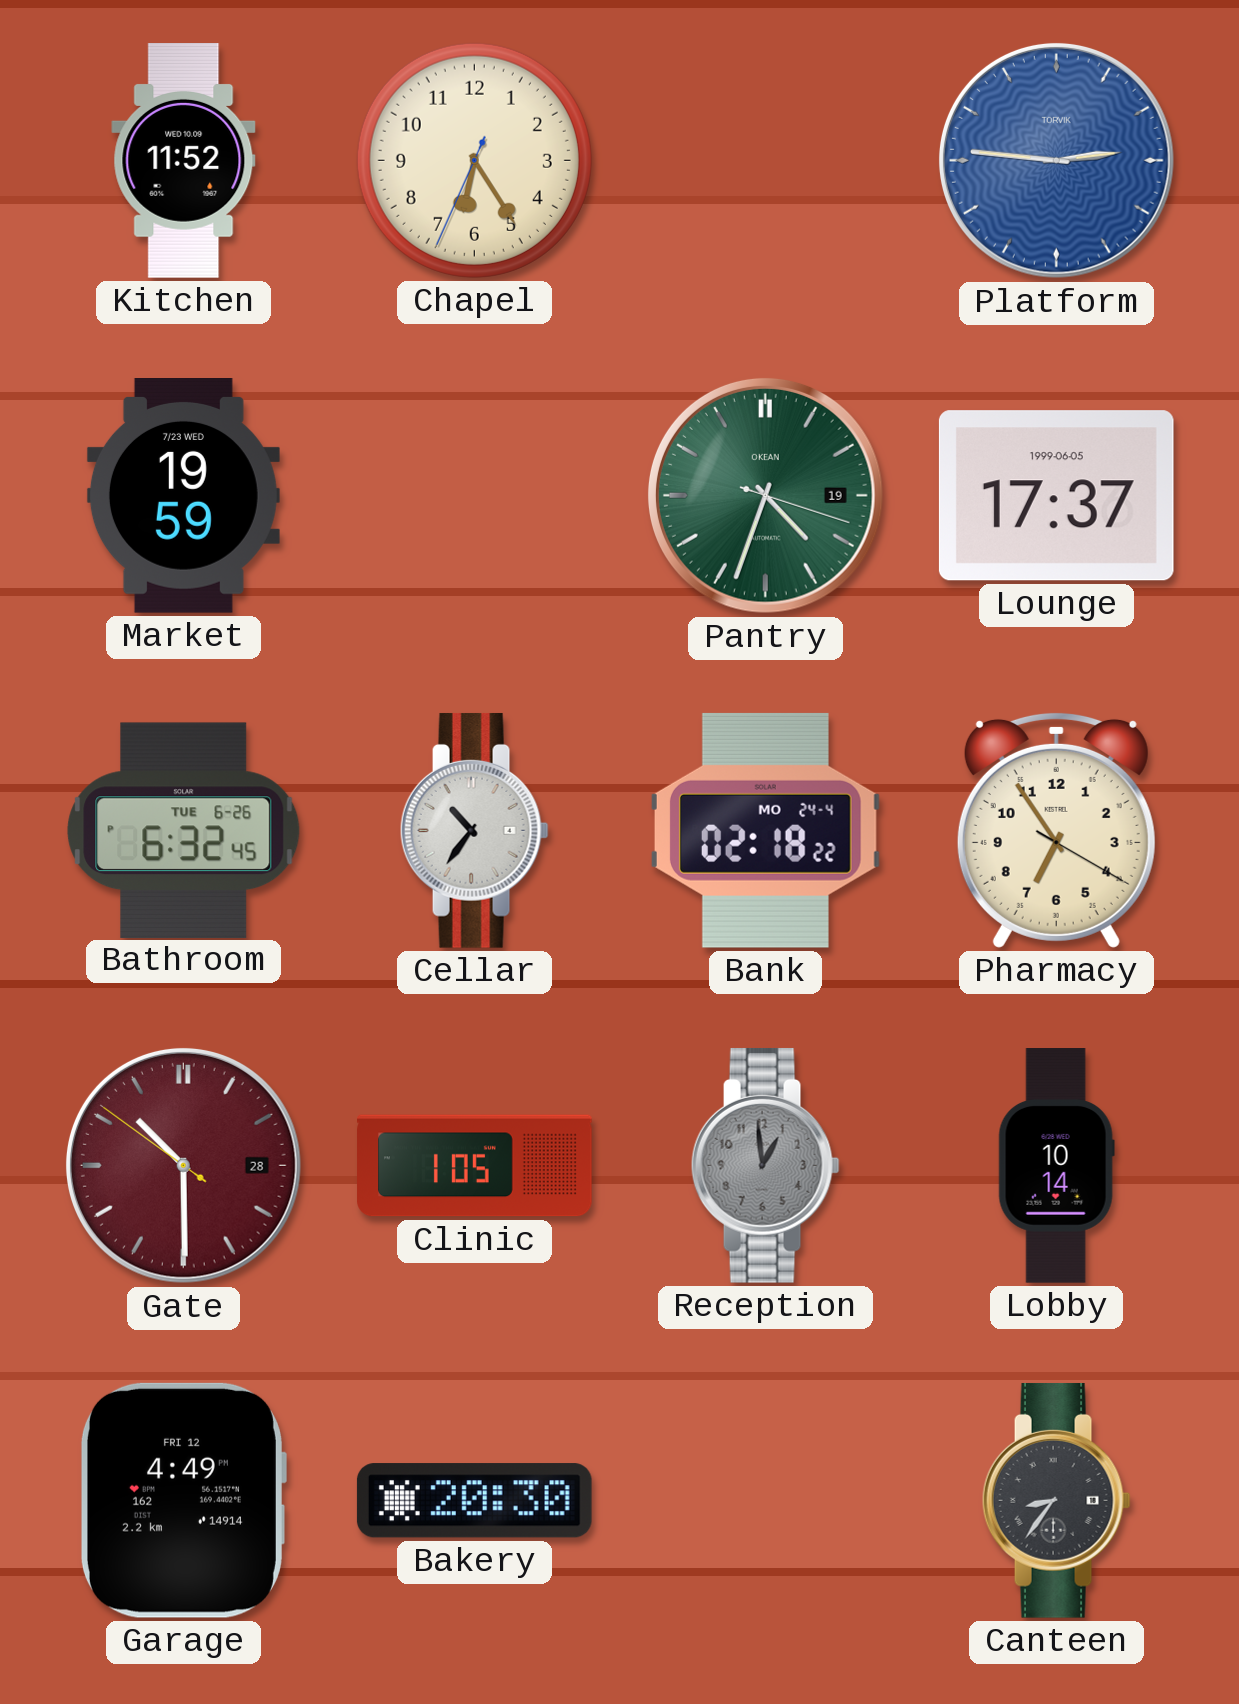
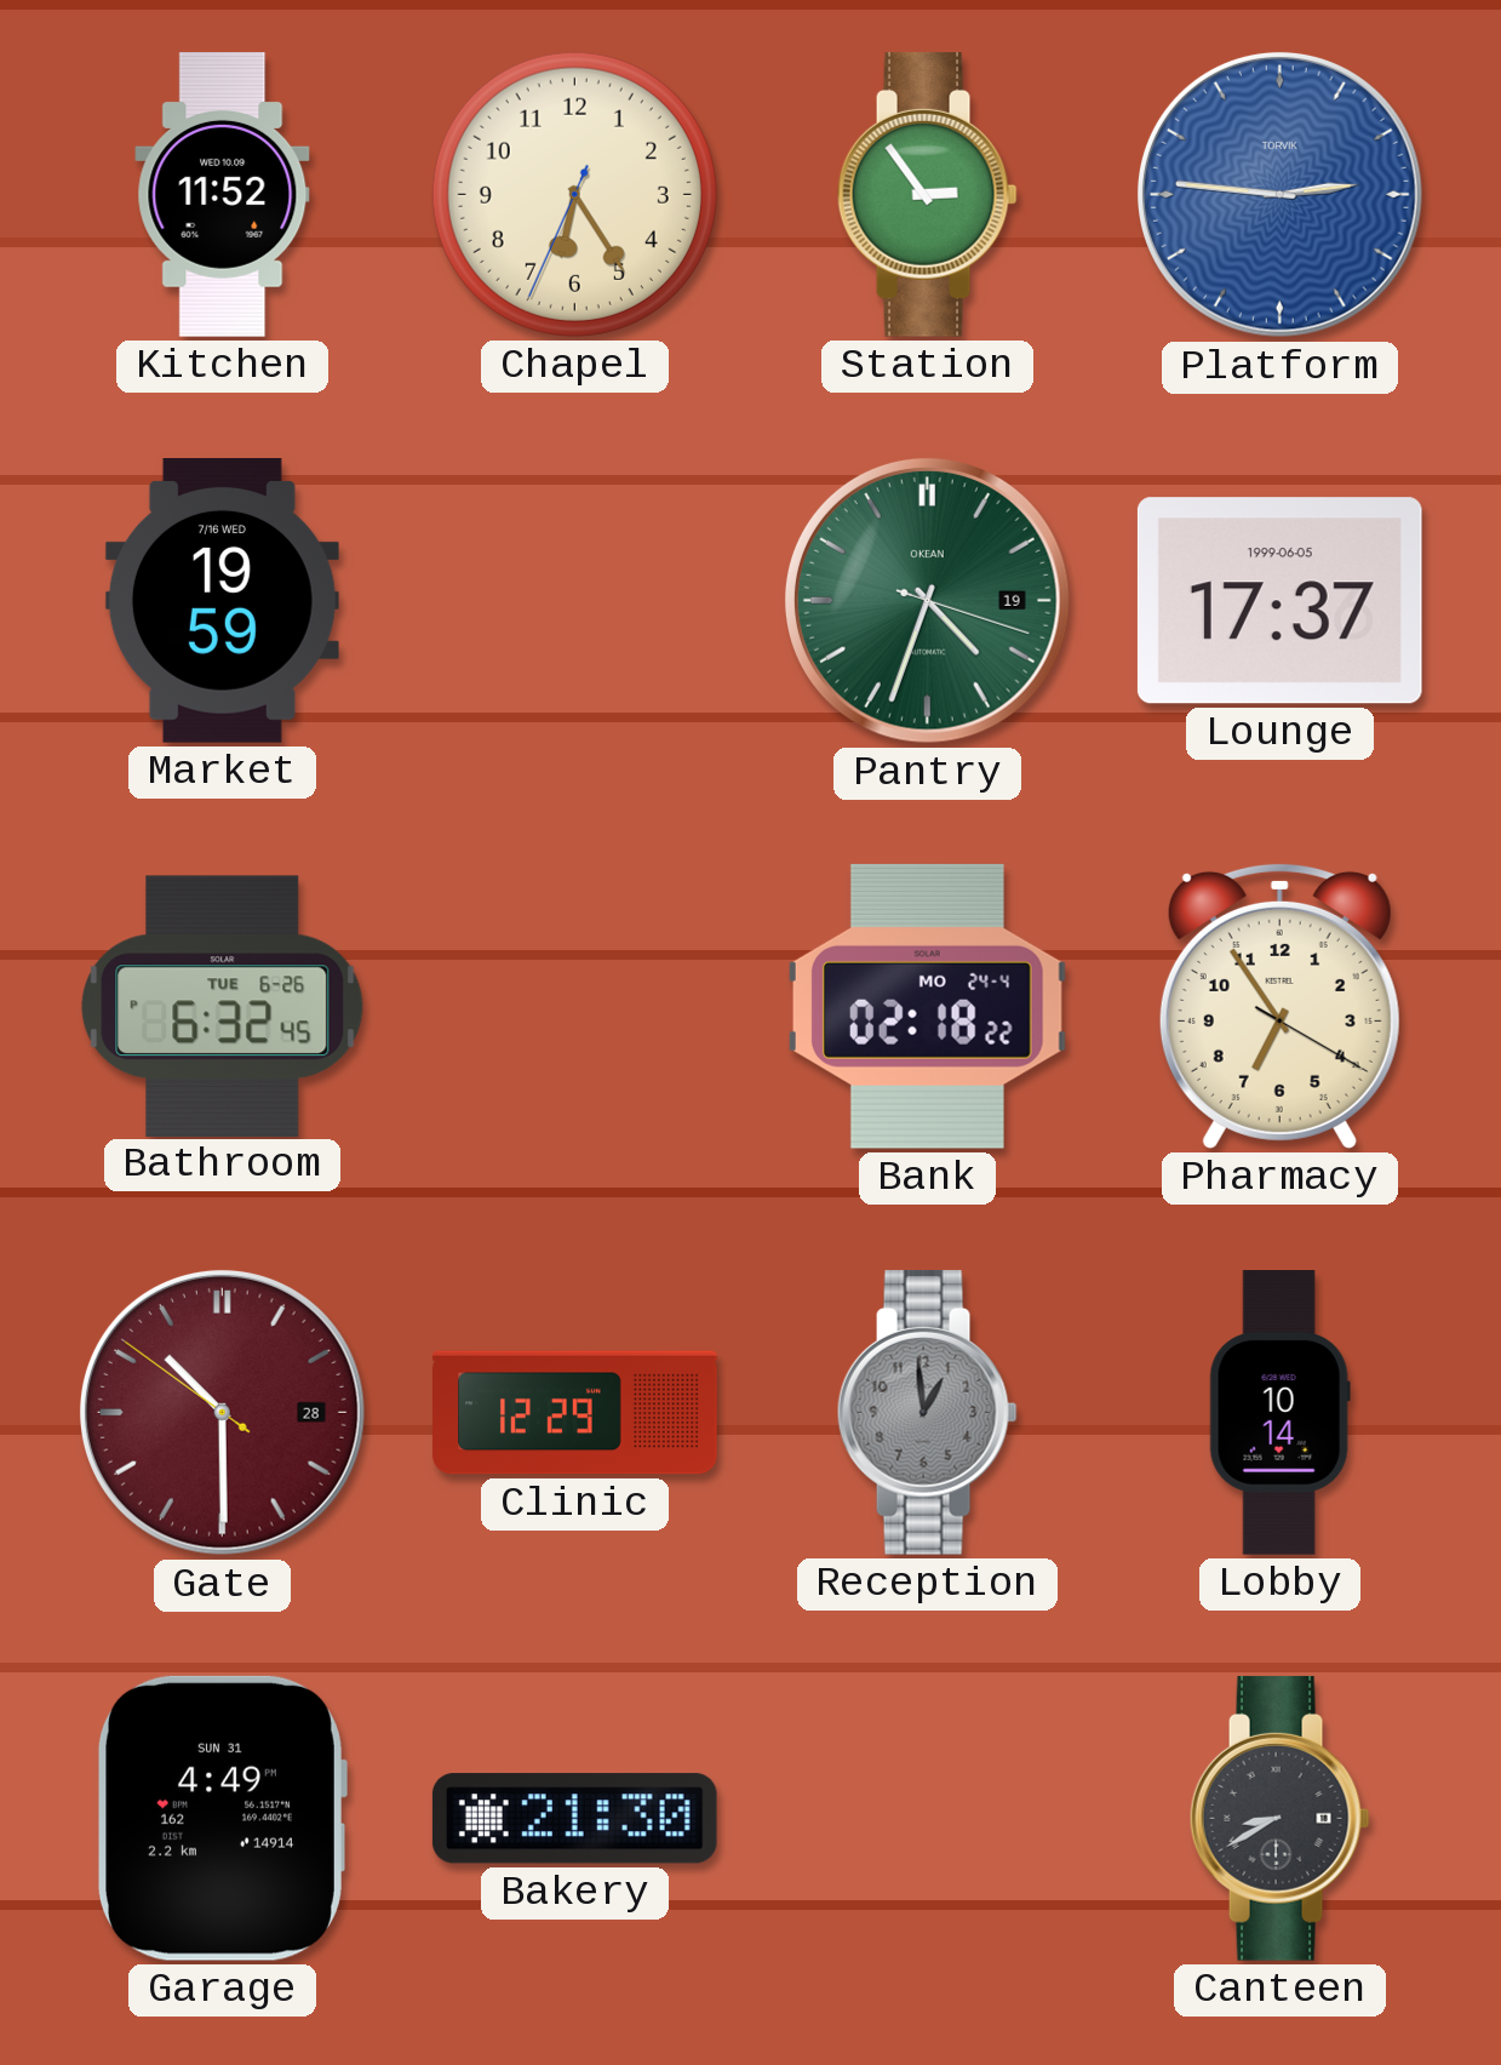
Station: none -> 2:54
Market date: 7/23 WED -> 7/16 WED
Cellar: 10:36 -> none
Clinic: 1:05 -> 12:29
Garage date: FRI 12 -> SUN 31
Bakery: 20:30 -> 21:30
Canteen: 8:36 -> 8:40
